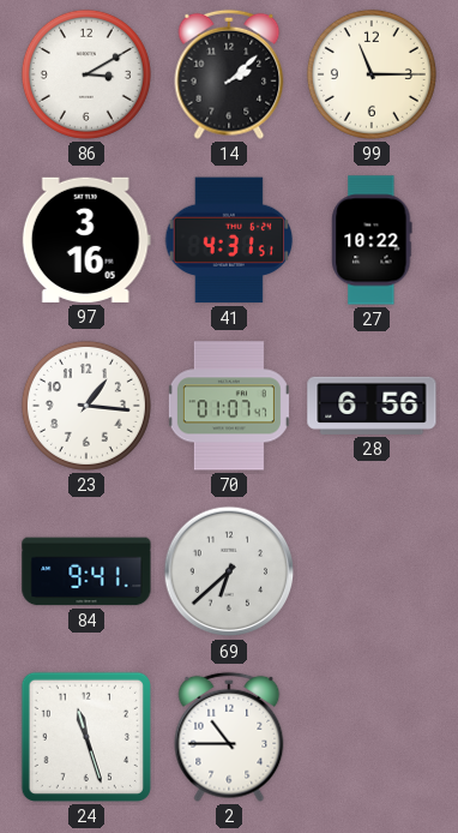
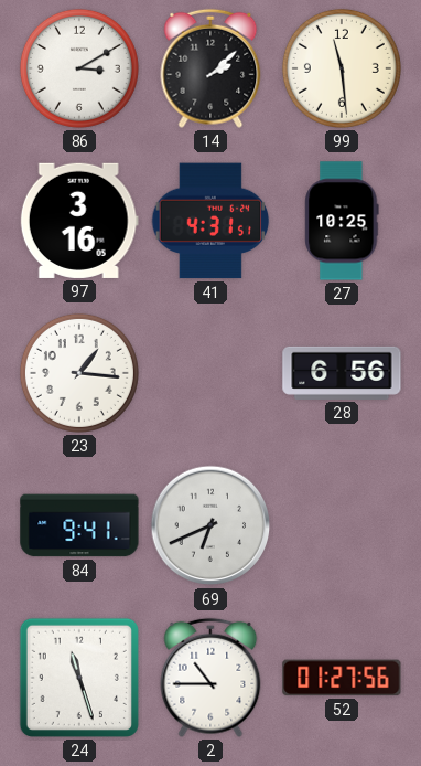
99: 11:15 -> 11:29
27: 10:22 -> 10:25
70: 01:07 -> none
69: 6:38 -> 6:41
52: none -> 01:27
